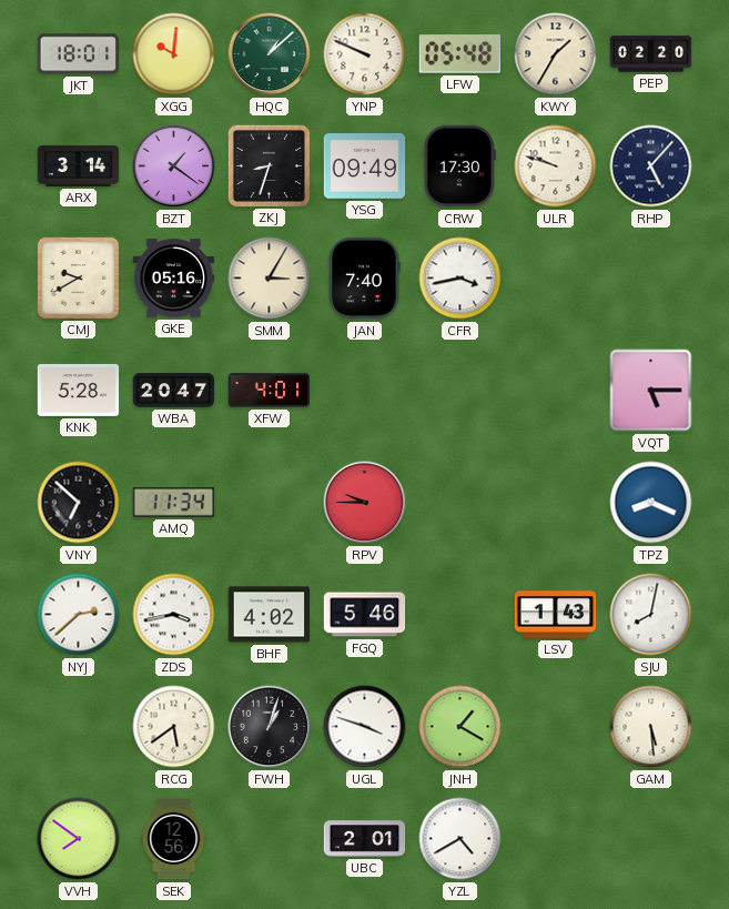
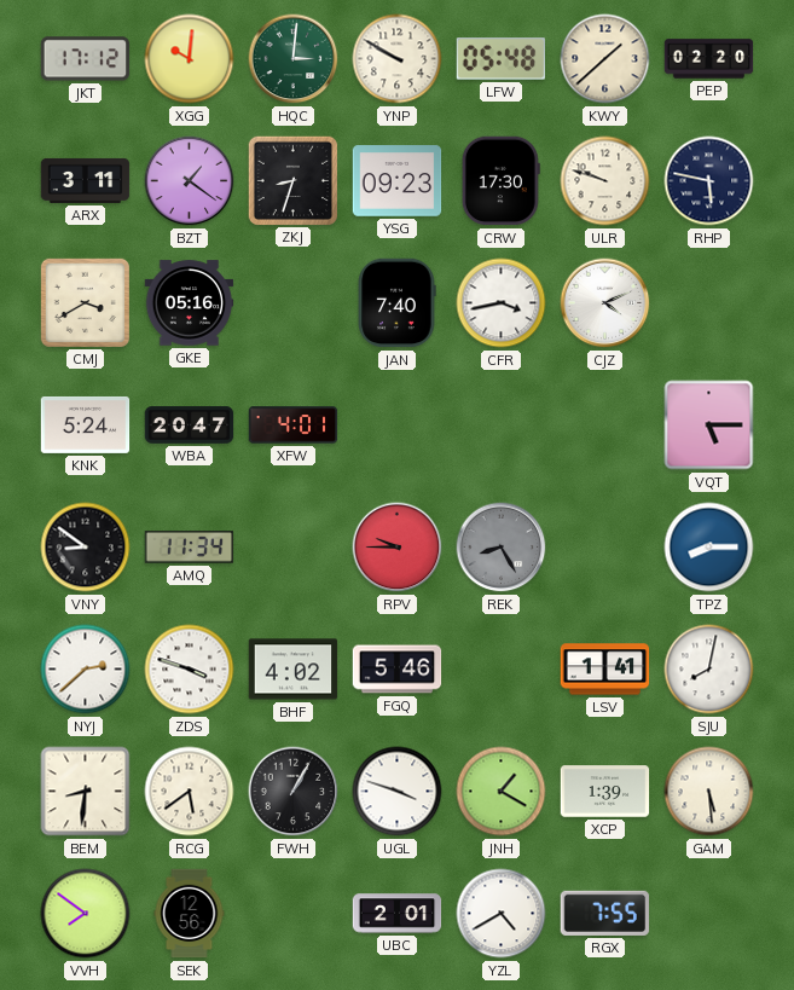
JKT: 18:01 -> 17:12
HQC: 1:08 -> 3:01
YNP: 9:49 -> 9:50
KWY: 1:35 -> 1:38
ARX: 3:14 -> 3:11
YSG: 09:49 -> 09:23
RHP: 5:07 -> 5:47
CMJ: 9:40 -> 3:40
SMM: 3:05 -> none
CJZ: none -> 4:11
KNK: 5:28 -> 5:24
VNY: 6:52 -> 8:51
REK: none -> 8:25
TPZ: 8:19 -> 8:15
ZDS: 3:43 -> 3:48
LSV: 1:43 -> 1:41
BEM: none -> 8:31
FWH: 1:03 -> 1:05
XCP: none -> 1:39
RGX: none -> 7:55
